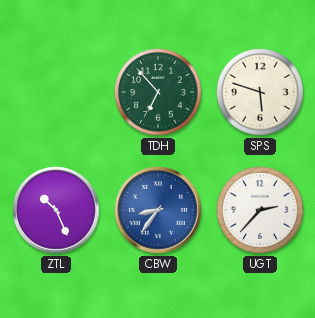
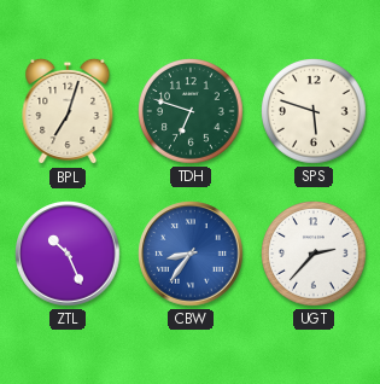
BPL: none -> 7:03
TDH: 6:53 -> 6:48
